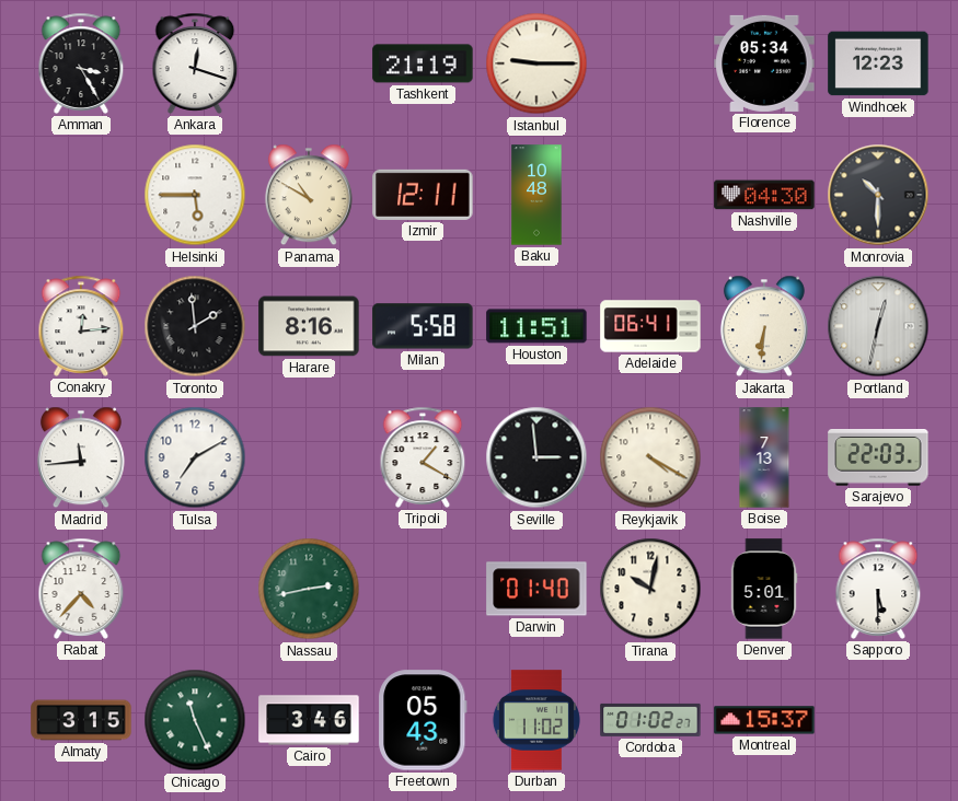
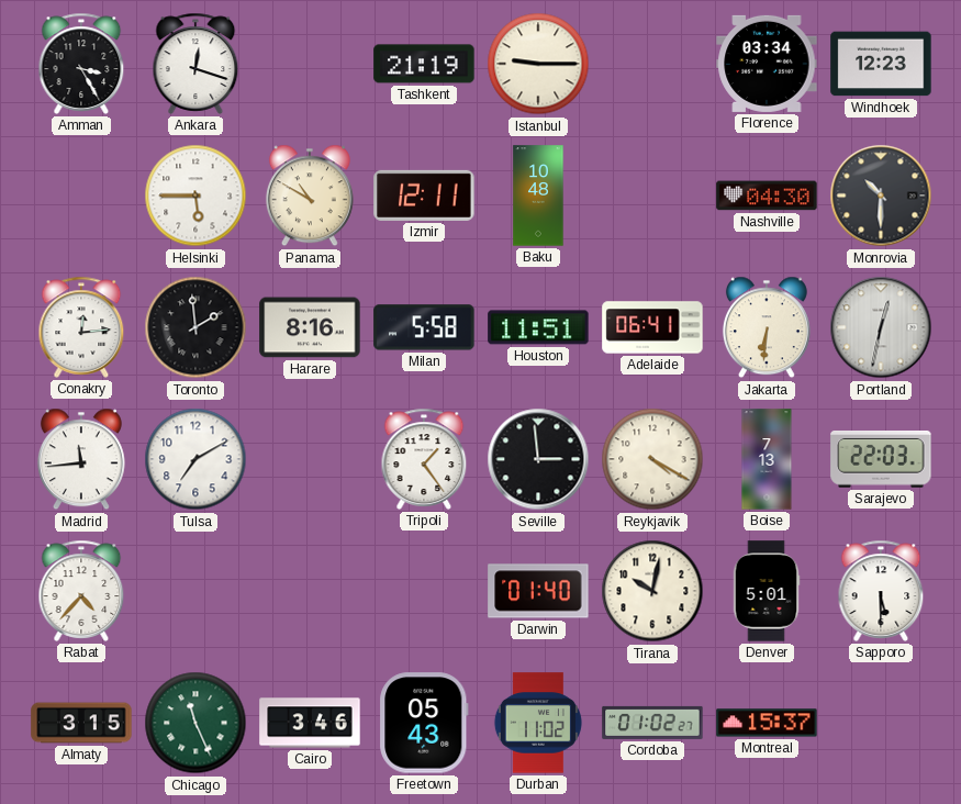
Florence: 05:34 -> 03:34
Tripoli: 1:20 -> 1:24
Nassau: 2:43 -> none
